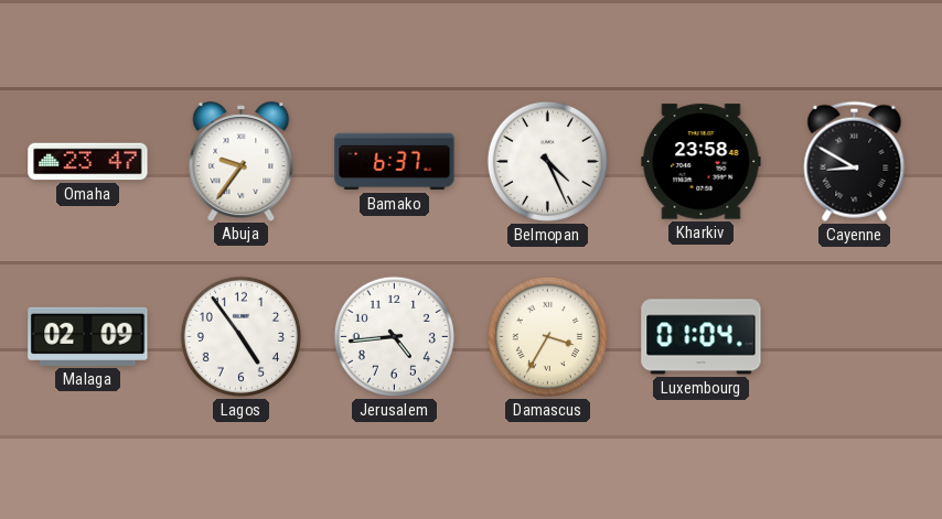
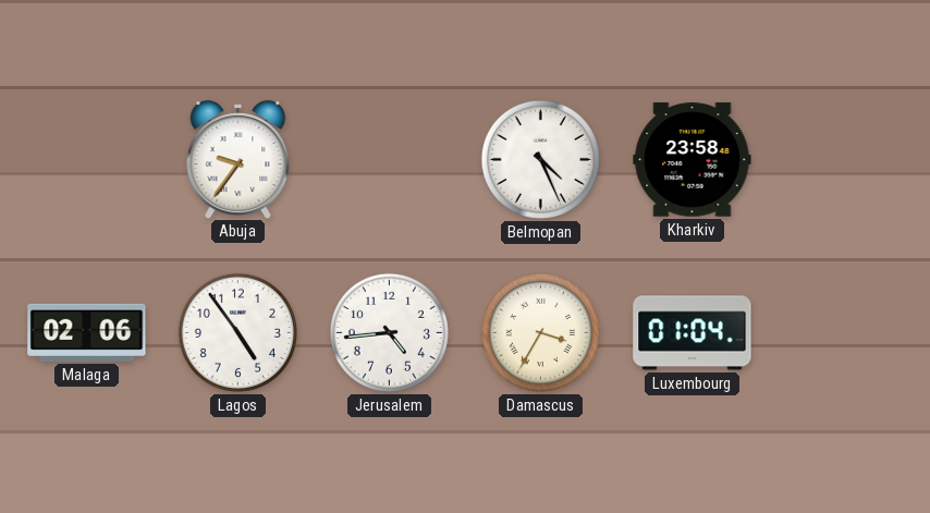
Omaha: 23:47 -> none
Bamako: 6:37 -> none
Cayenne: 8:50 -> none
Malaga: 02:09 -> 02:06
